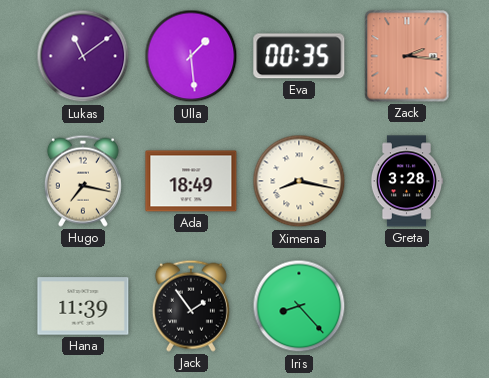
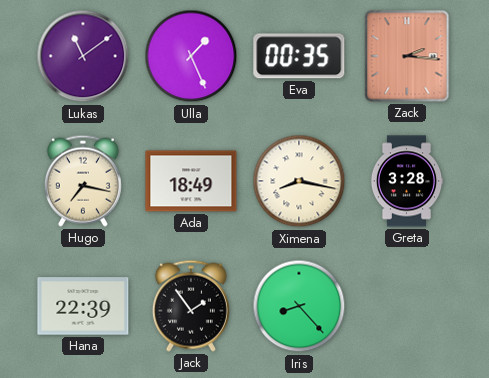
Ulla: 1:29 -> 1:26
Hana: 11:39 -> 22:39
